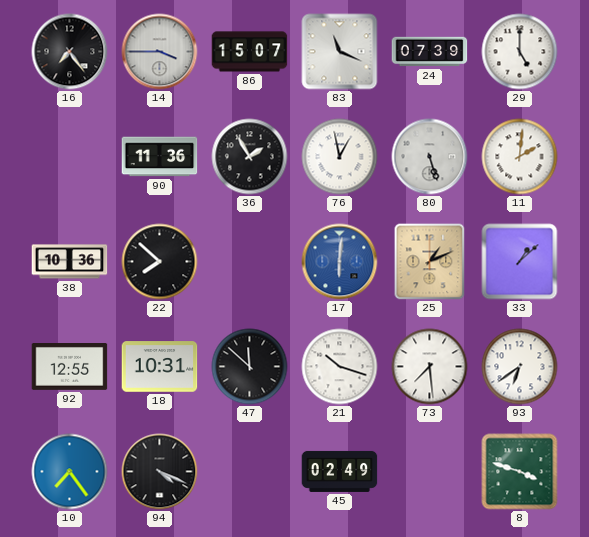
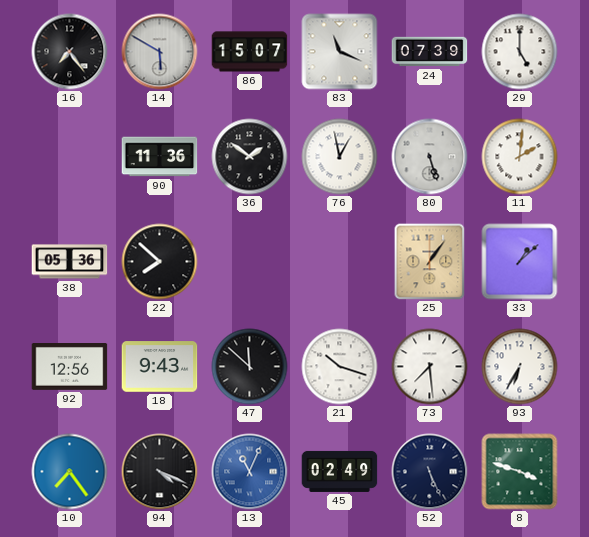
14: 3:45 -> 5:50
36: 1:55 -> 1:51
38: 10:36 -> 05:36
17: 6:01 -> none
25: 1:11 -> 1:06
92: 12:55 -> 12:56
18: 10:31 -> 9:43
93: 6:39 -> 6:35
13: none -> 11:04
52: none -> 5:26
